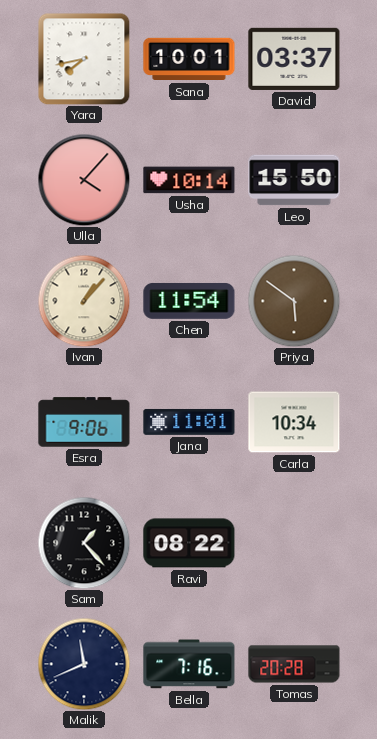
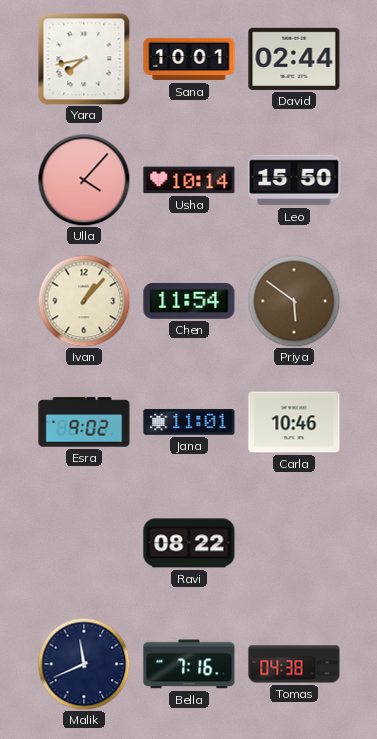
David: 03:37 -> 02:44
Esra: 9:06 -> 9:02
Carla: 10:34 -> 10:46
Sam: 1:23 -> none
Tomas: 20:28 -> 04:38
